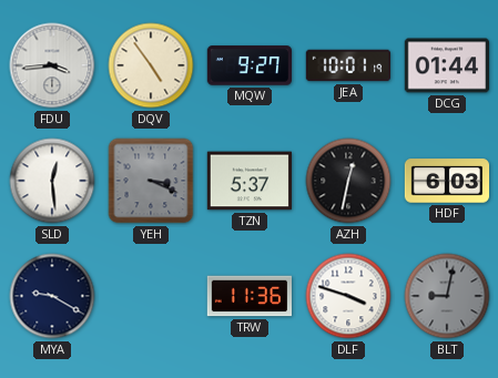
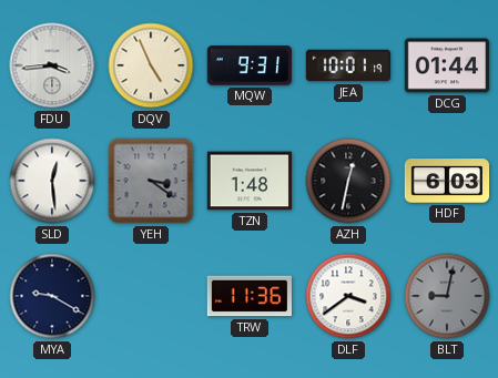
DQV: 4:54 -> 4:56
MQW: 9:27 -> 9:31
YEH: 3:19 -> 3:21
TZN: 5:37 -> 1:48
DLF: 3:48 -> 3:39
